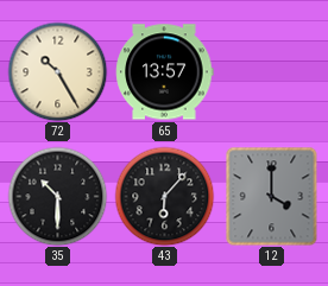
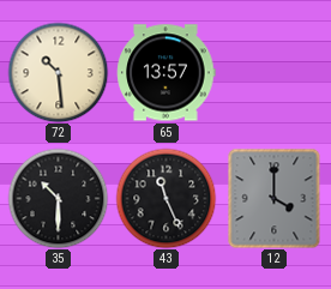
72: 10:25 -> 10:29
43: 6:07 -> 11:26
